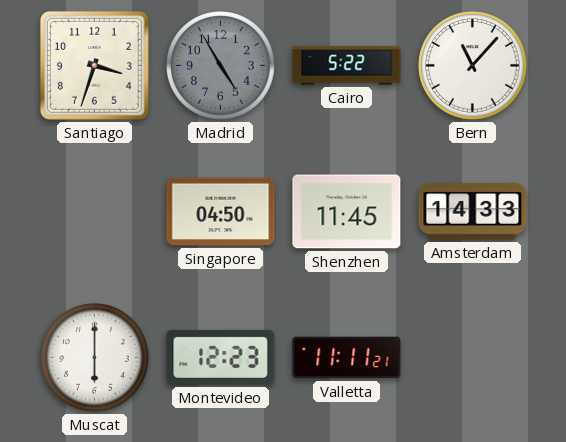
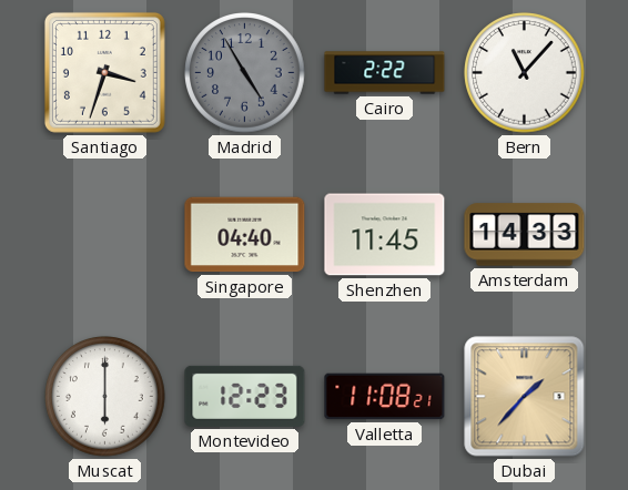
Cairo: 5:22 -> 2:22
Singapore: 04:50 -> 04:40
Valletta: 11:11 -> 11:08
Dubai: none -> 1:37
